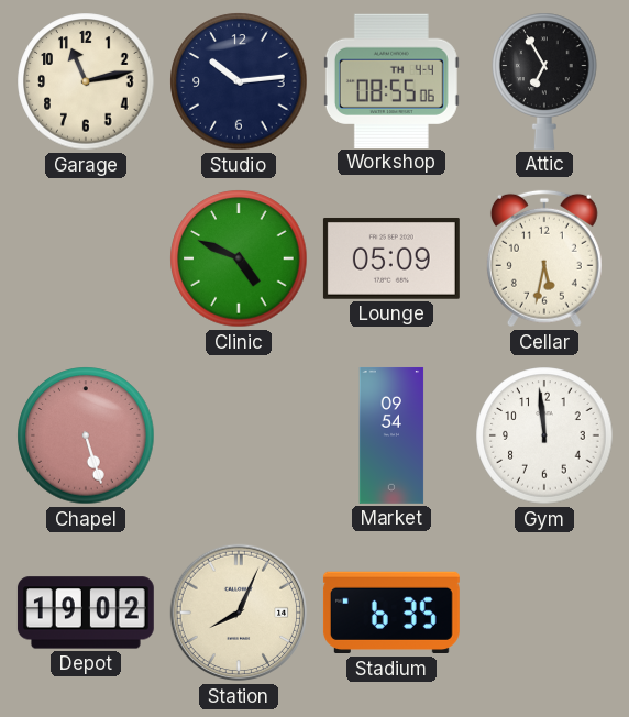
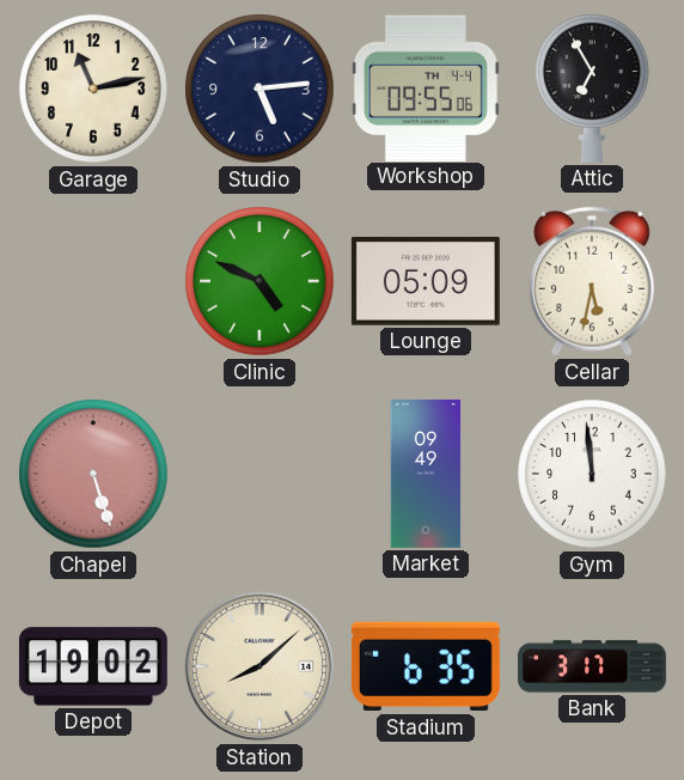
Studio: 10:14 -> 5:14
Workshop: 08:55 -> 09:55
Market: 09:54 -> 09:49
Station: 8:04 -> 8:08
Bank: none -> 3:17
